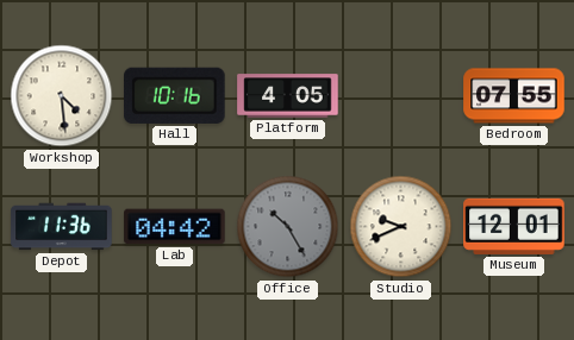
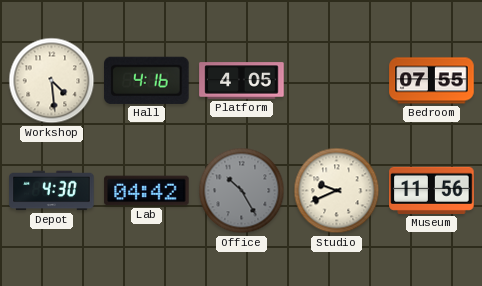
Hall: 10:16 -> 4:16
Depot: 11:36 -> 4:30
Museum: 12:01 -> 11:56
